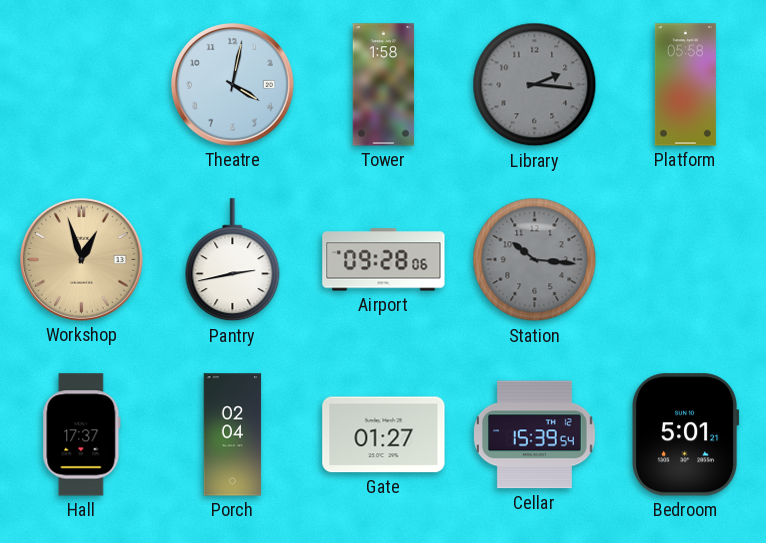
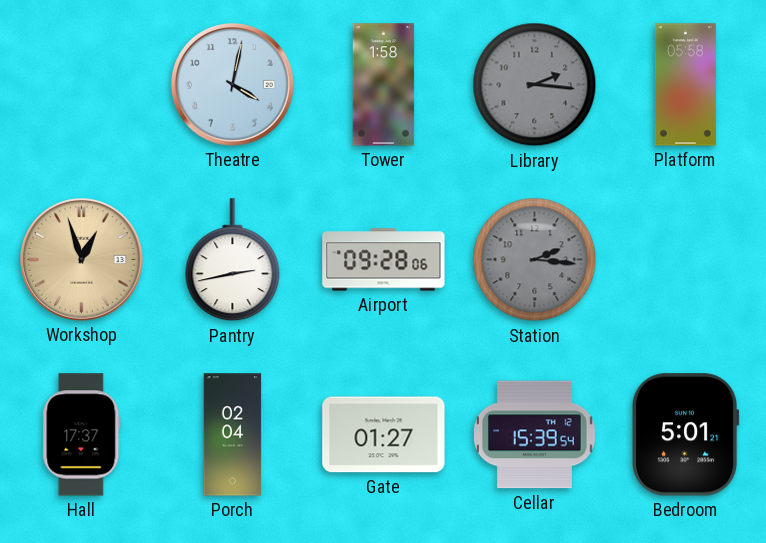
Station: 10:16 -> 2:16
